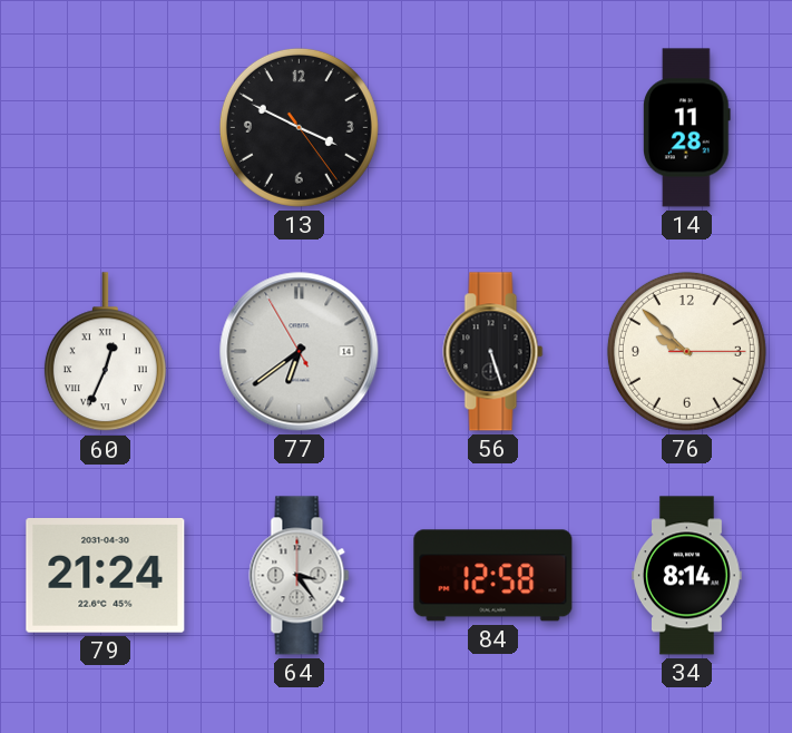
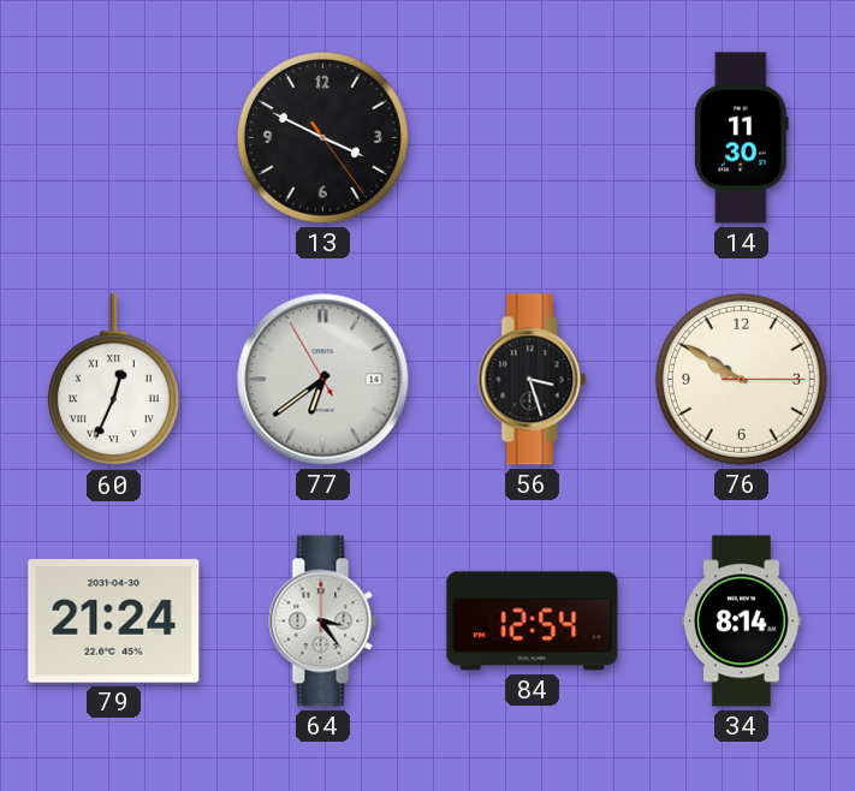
14: 11:28 -> 11:30
56: 5:27 -> 3:27
76: 9:52 -> 9:50
84: 12:58 -> 12:54
